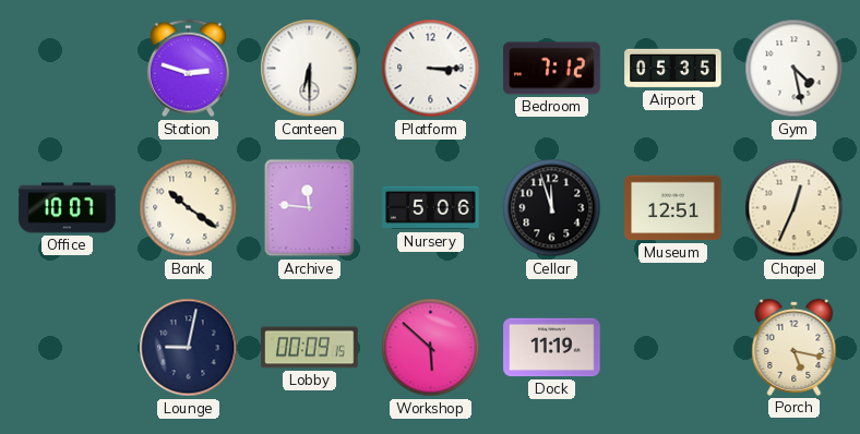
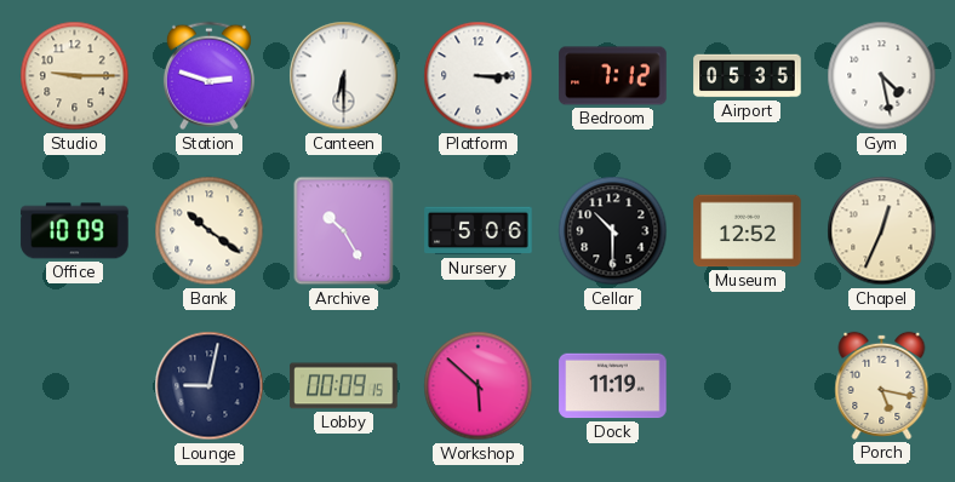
Studio: none -> 9:15
Office: 10:07 -> 10:09
Archive: 11:46 -> 10:25
Cellar: 11:57 -> 10:30
Museum: 12:51 -> 12:52
